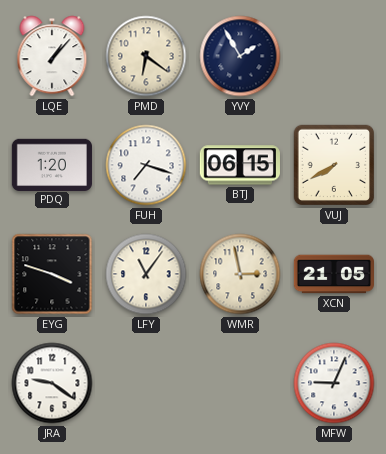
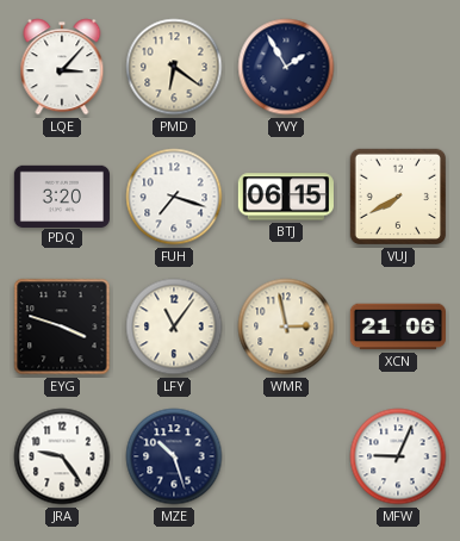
LQE: 1:07 -> 3:07
PDQ: 1:20 -> 3:20
XCN: 21:05 -> 21:06
JRA: 9:21 -> 9:24
MZE: none -> 10:27
